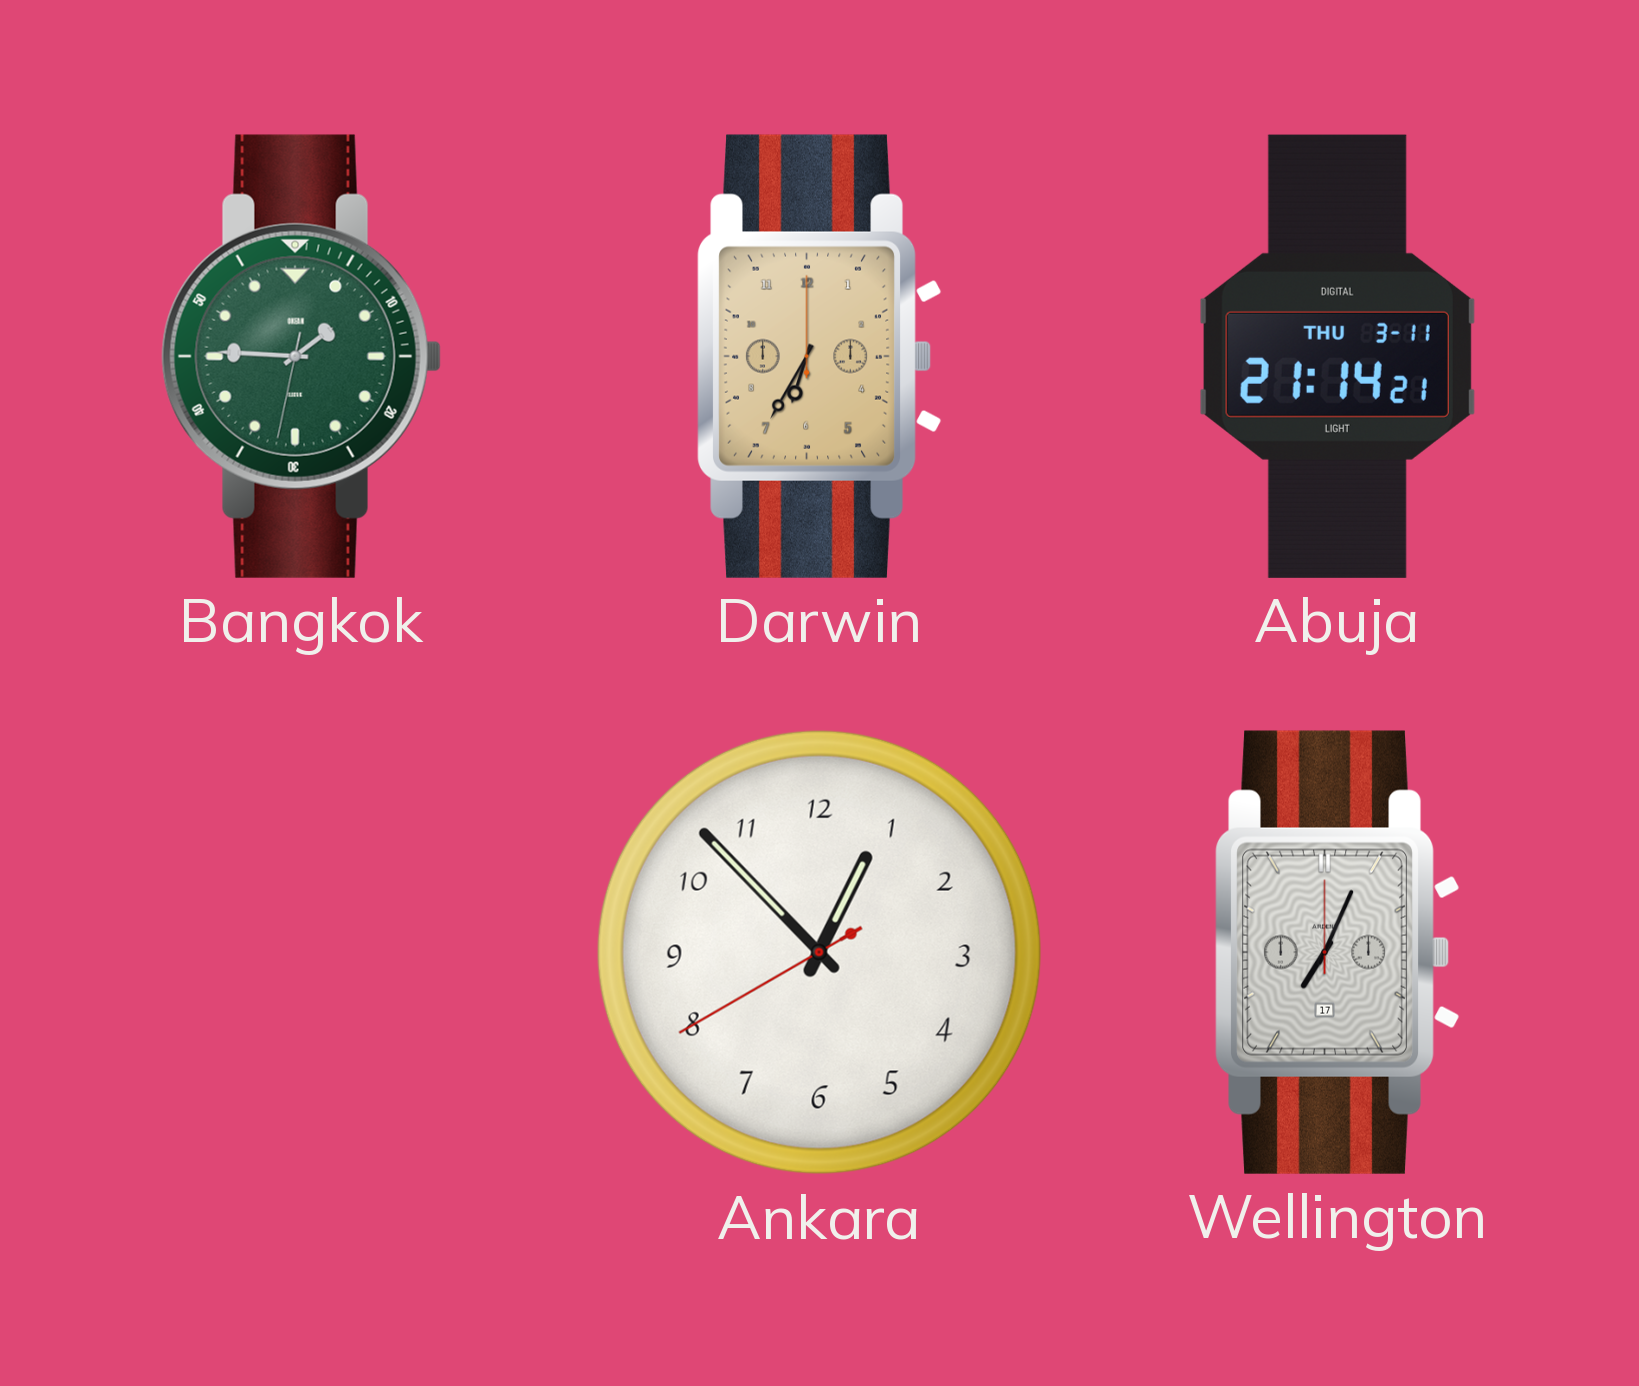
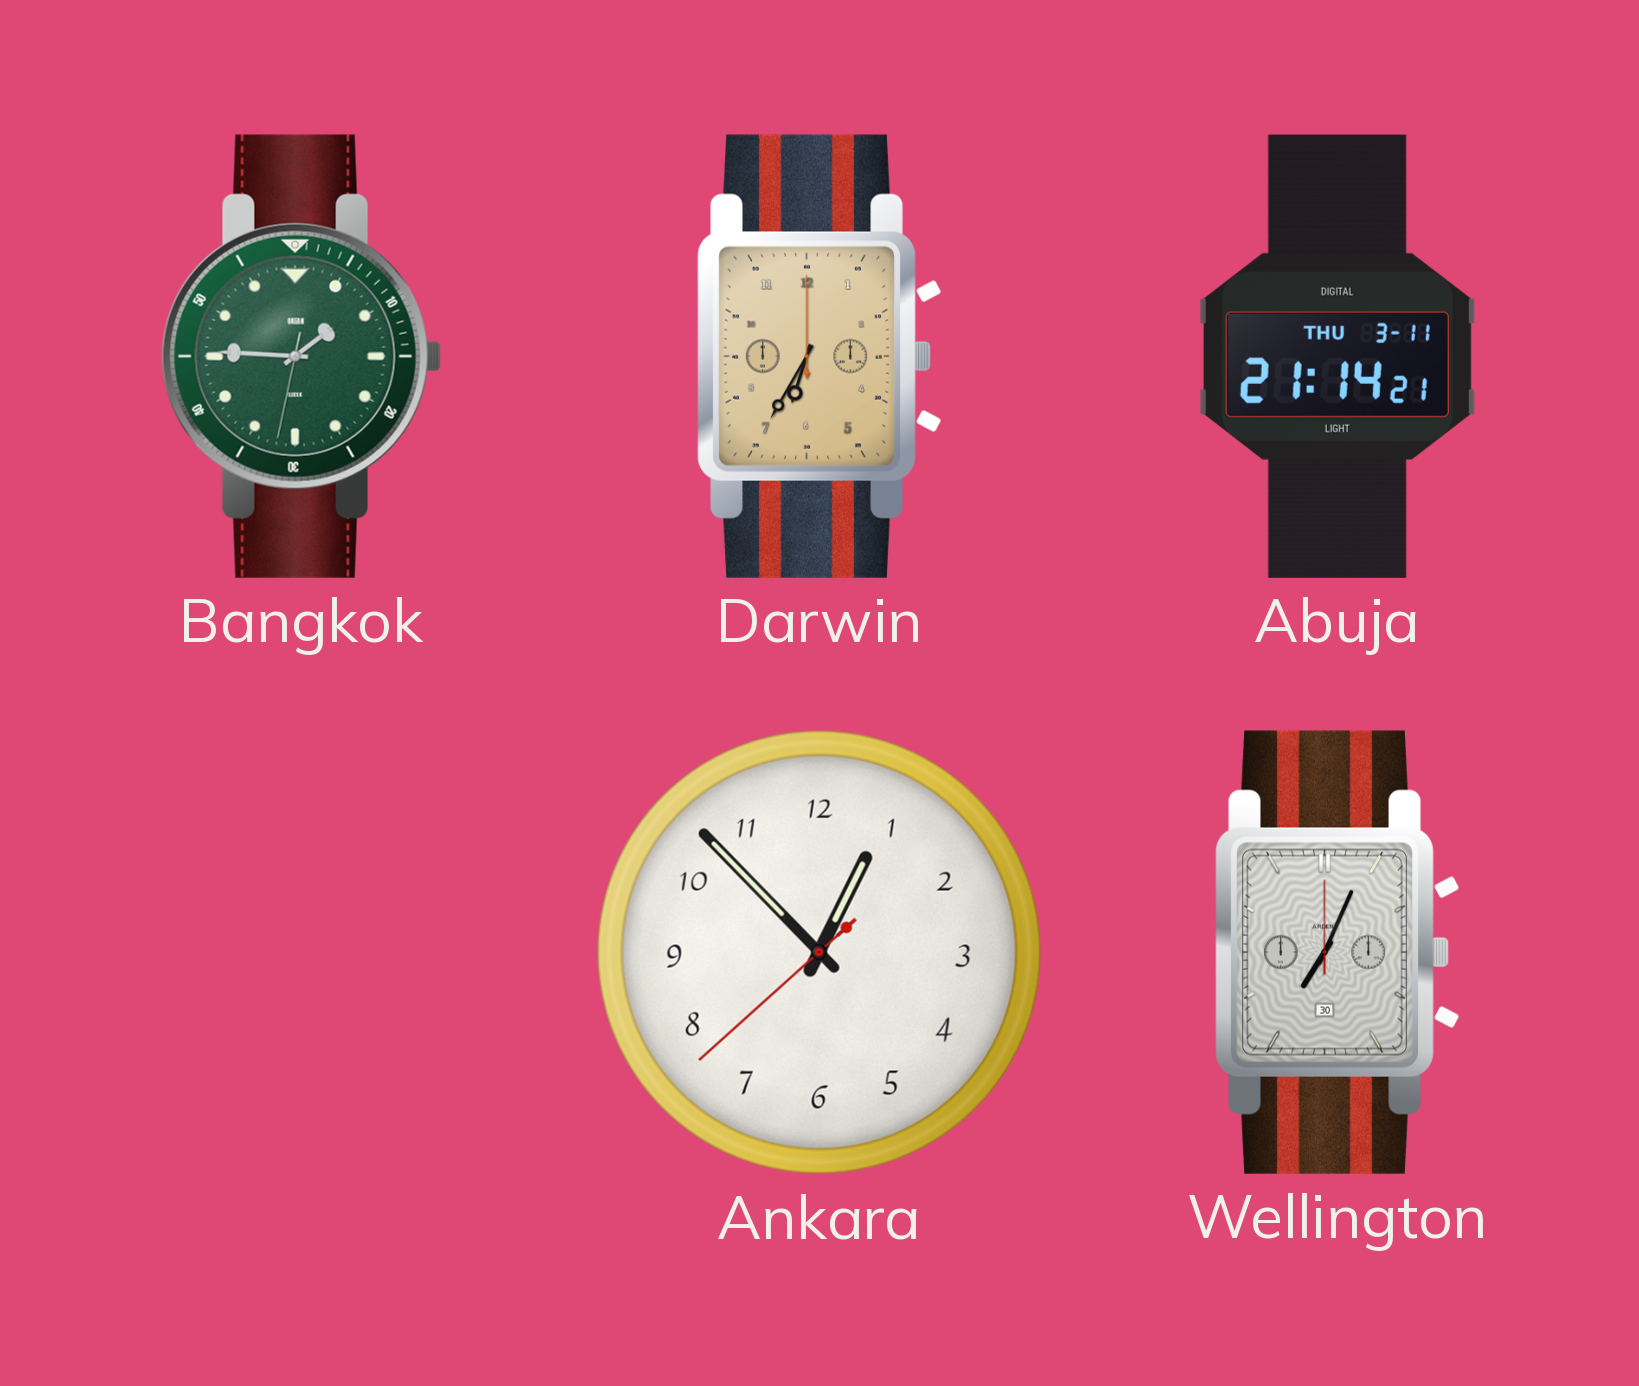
Ankara: 12:52:40 -> 12:52:38
Wellington date: 17 -> 30
